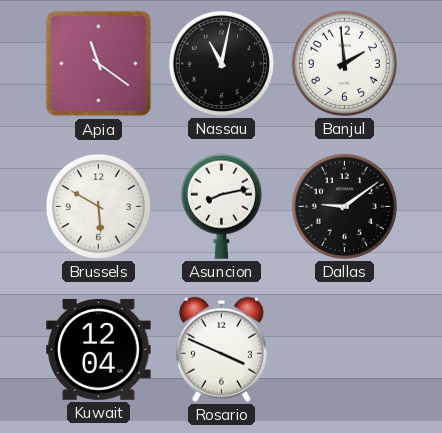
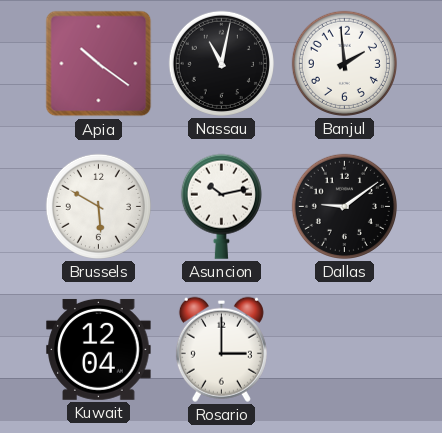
Apia: 11:21 -> 10:21
Asuncion: 8:13 -> 10:13
Rosario: 3:49 -> 3:00
